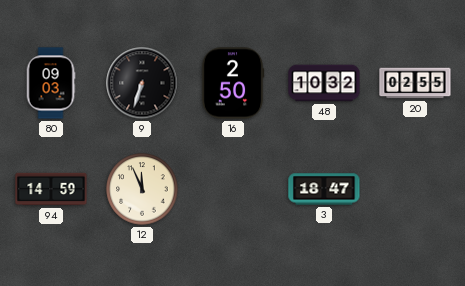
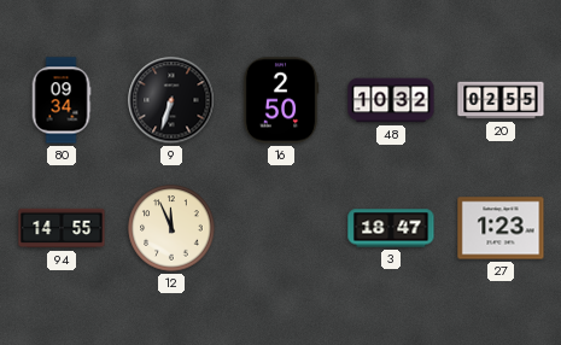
80: 09:03 -> 09:34
94: 14:59 -> 14:55
27: none -> 1:23
